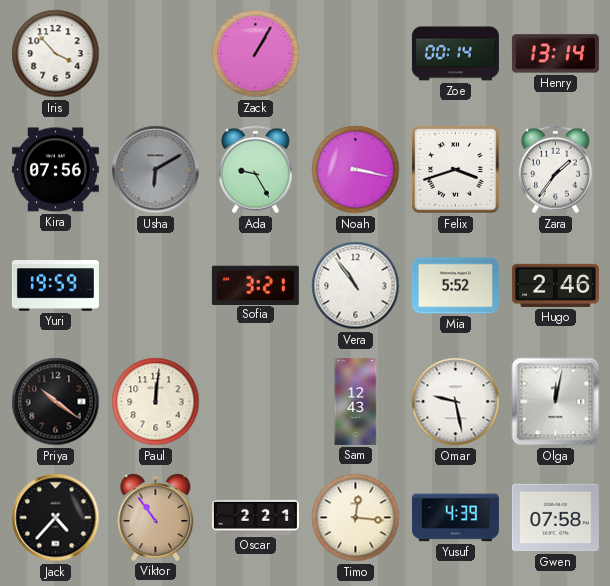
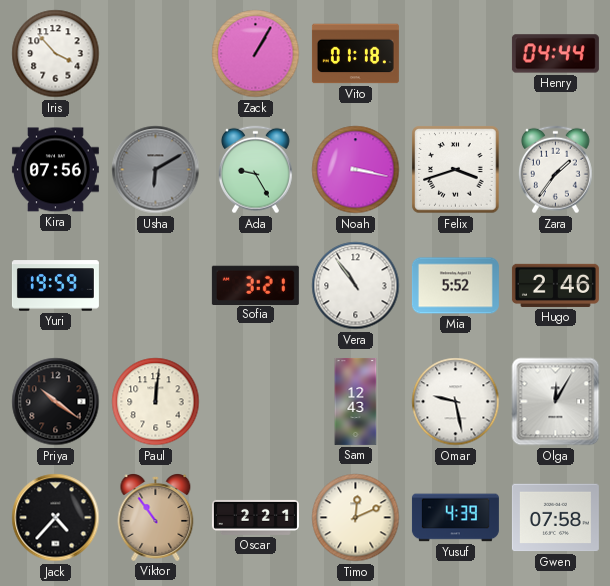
Vito: none -> 01:18
Zoe: 00:14 -> none
Henry: 13:14 -> 04:44
Olga: 12:02 -> 12:05
Timo: 12:16 -> 12:11
